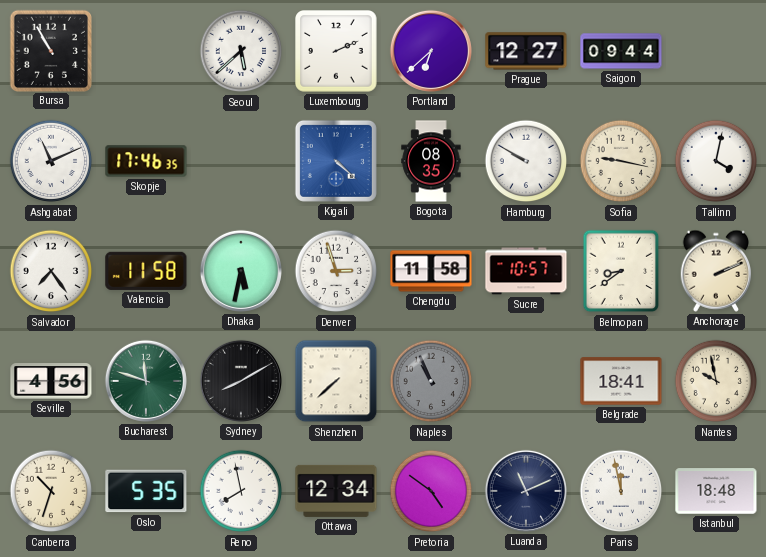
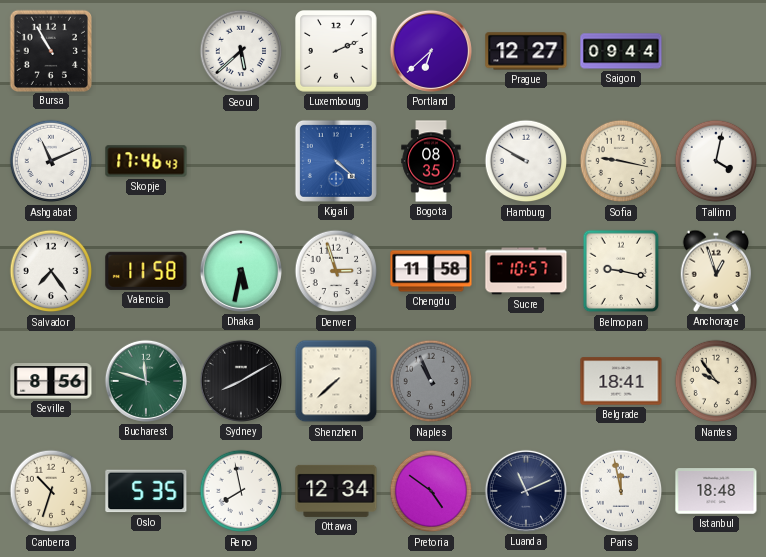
Skopje: 17:46:35 -> 17:46:43
Belmopan: 8:39 -> 9:17
Anchorage: 2:11 -> 12:57
Seville: 4:56 -> 8:56
Nantes: 9:58 -> 9:54
